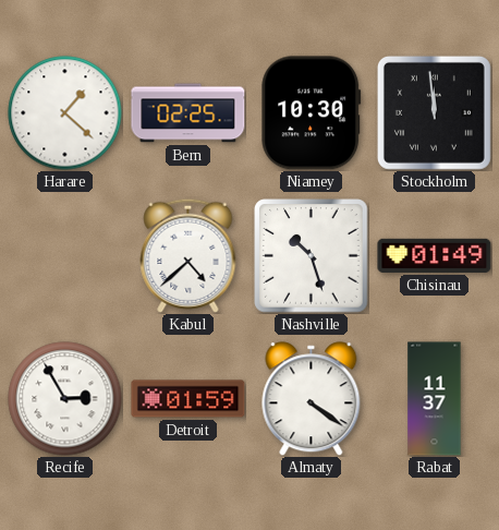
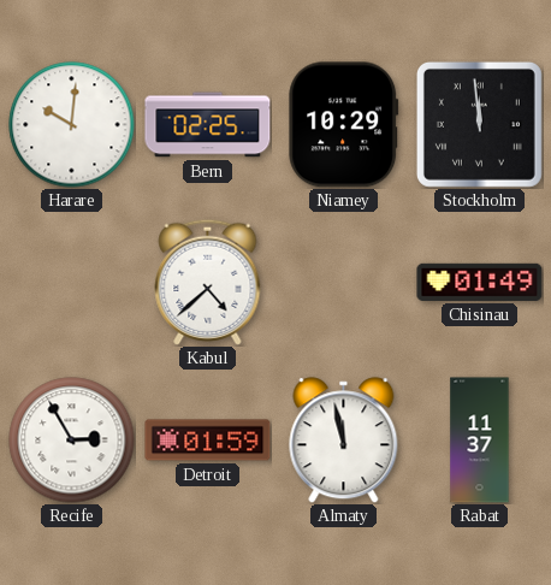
Harare: 1:22 -> 10:01
Niamey: 10:30 -> 10:29
Nashville: 10:27 -> none
Almaty: 4:21 -> 11:58
